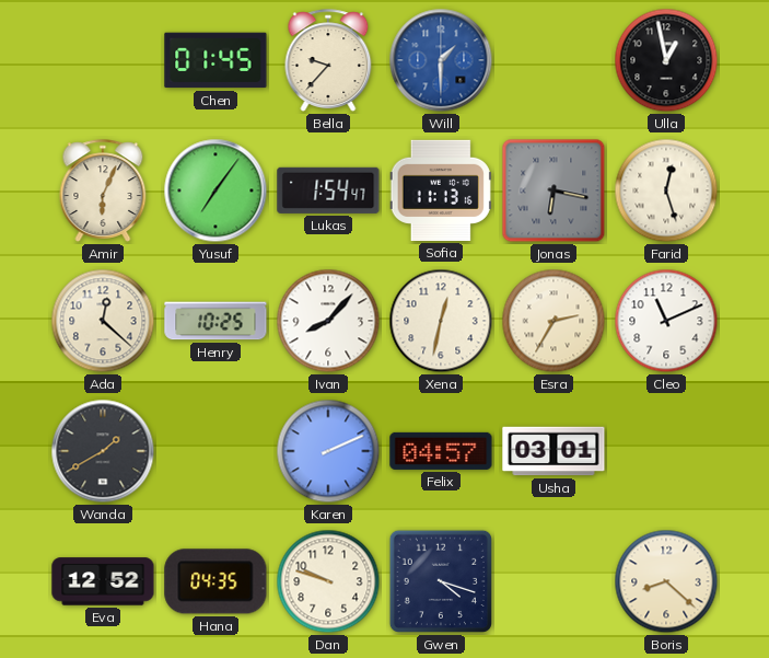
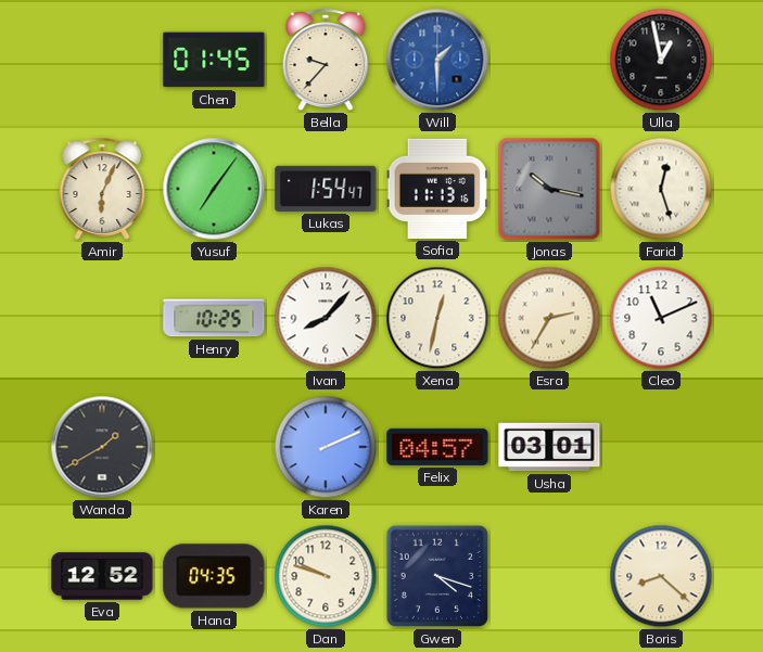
Jonas: 6:17 -> 10:17
Ada: 12:22 -> none
